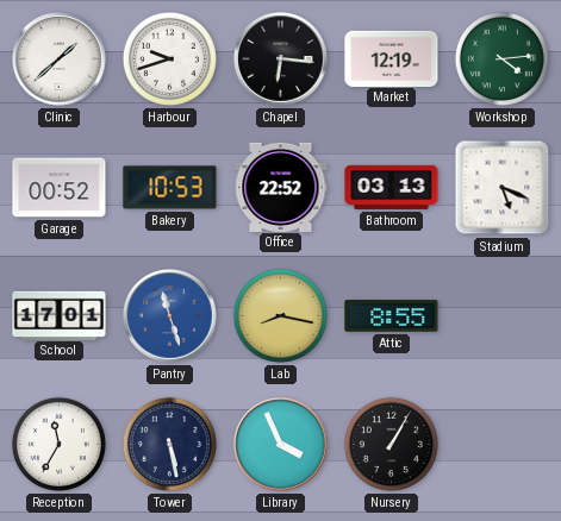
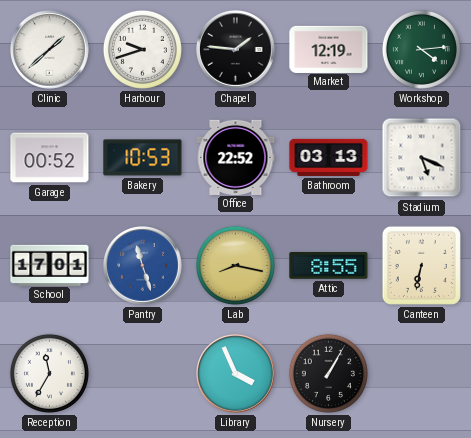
Chapel: 6:16 -> 1:46
Canteen: none -> 6:32
Tower: 5:28 -> none
